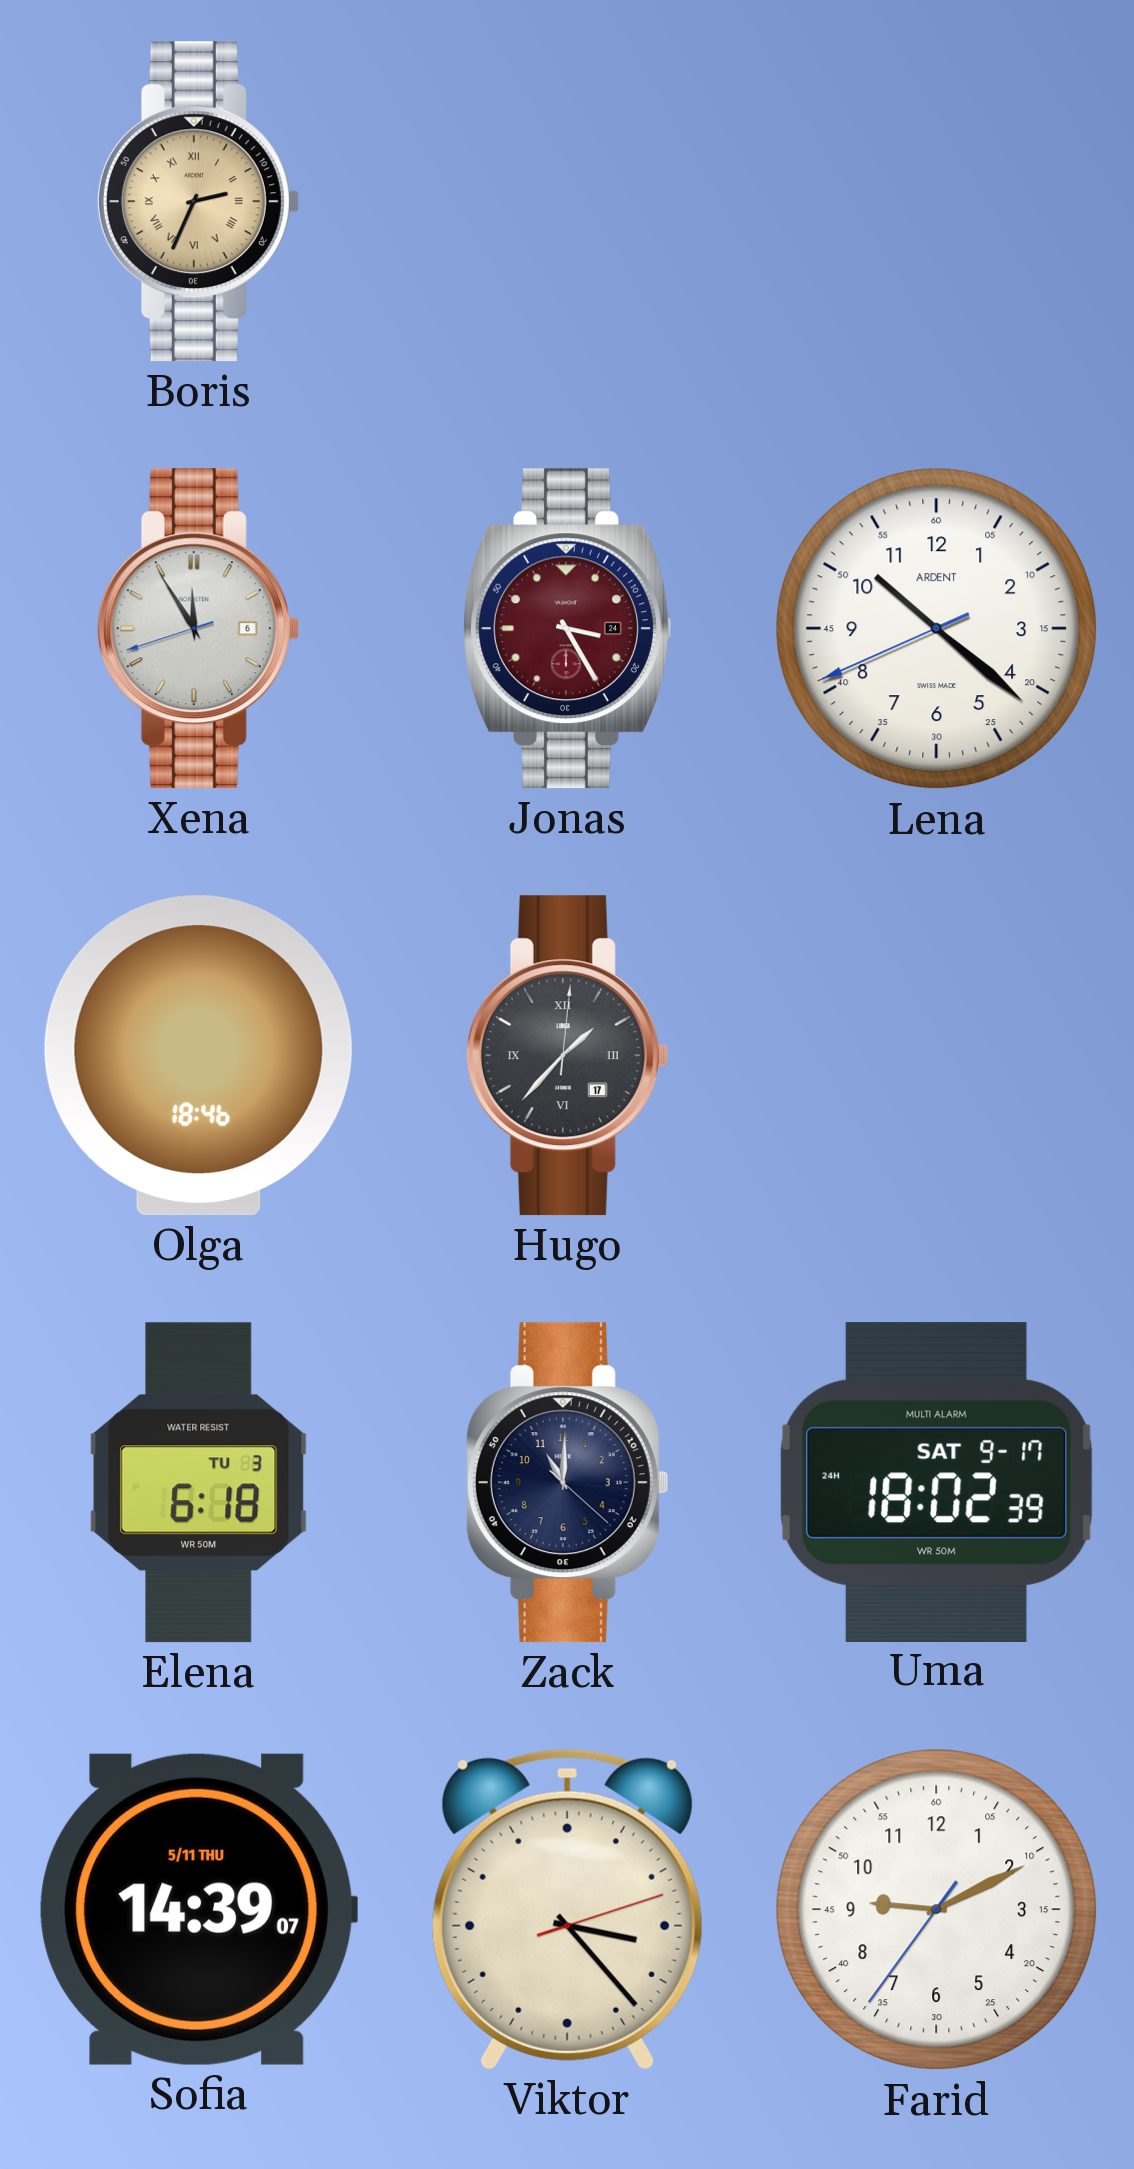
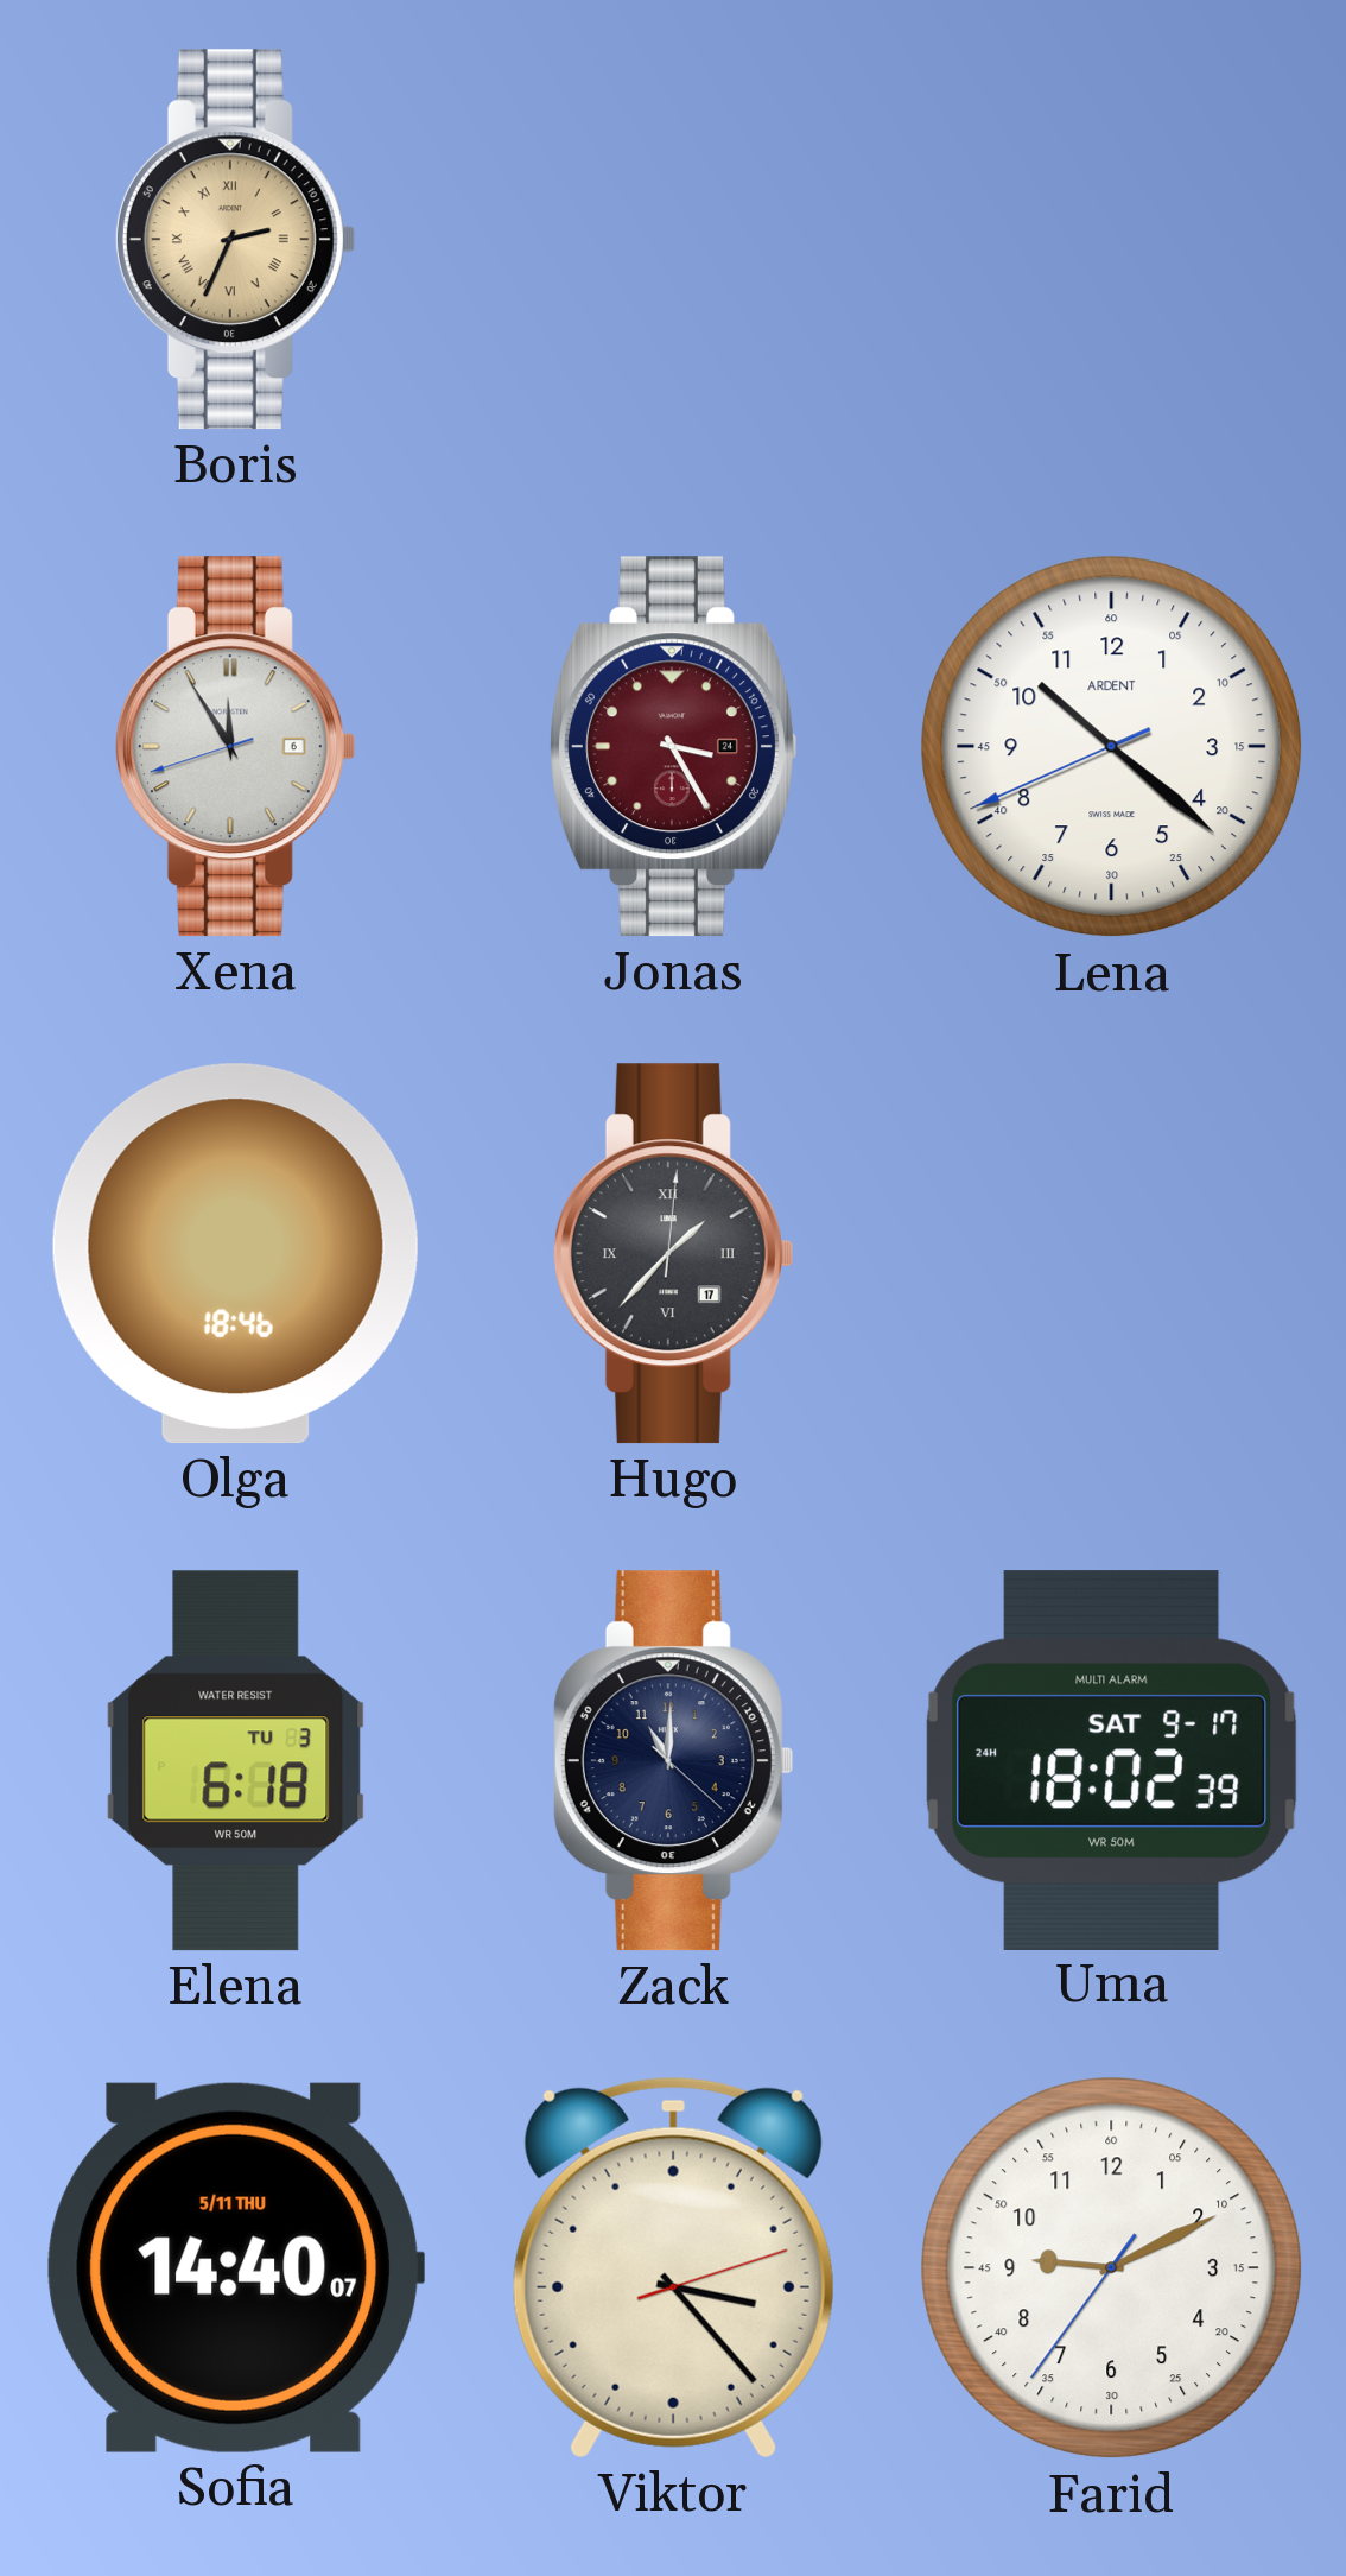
Sofia: 14:39 -> 14:40
